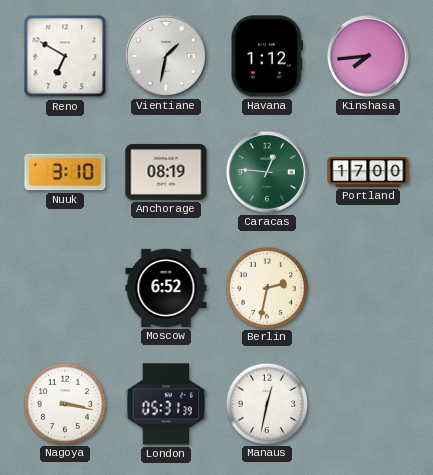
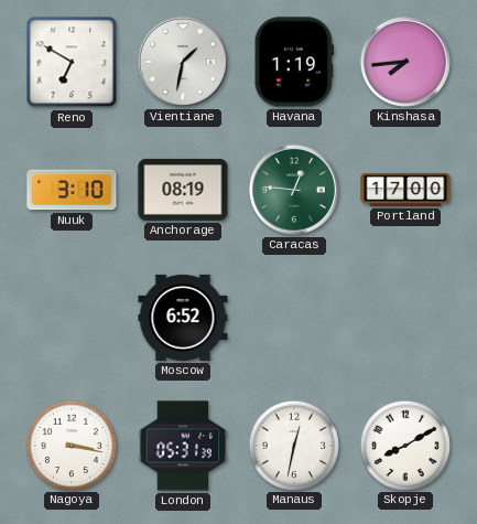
Havana: 1:12 -> 1:19
Berlin: 2:32 -> none
Skopje: none -> 8:10
